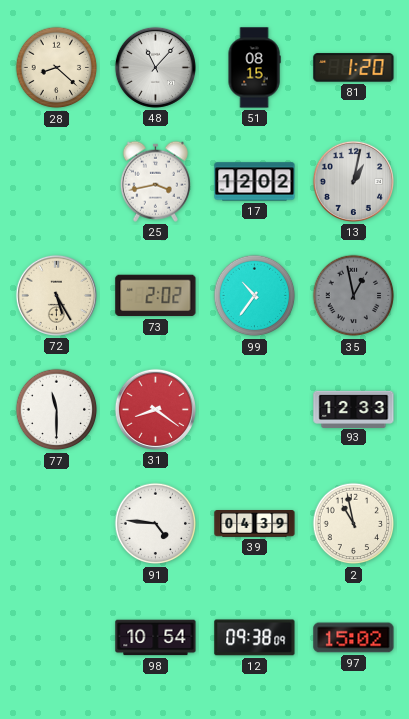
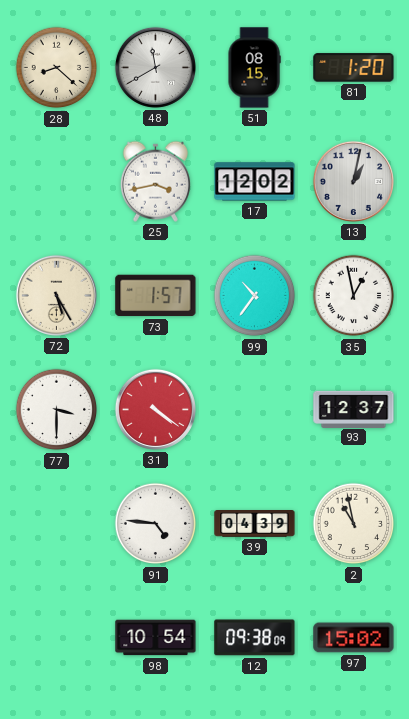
48: 11:07 -> 11:40
73: 2:02 -> 1:57
35 dial: grey -> white
77: 11:30 -> 3:30
31: 8:21 -> 4:21
93: 12:33 -> 12:37
